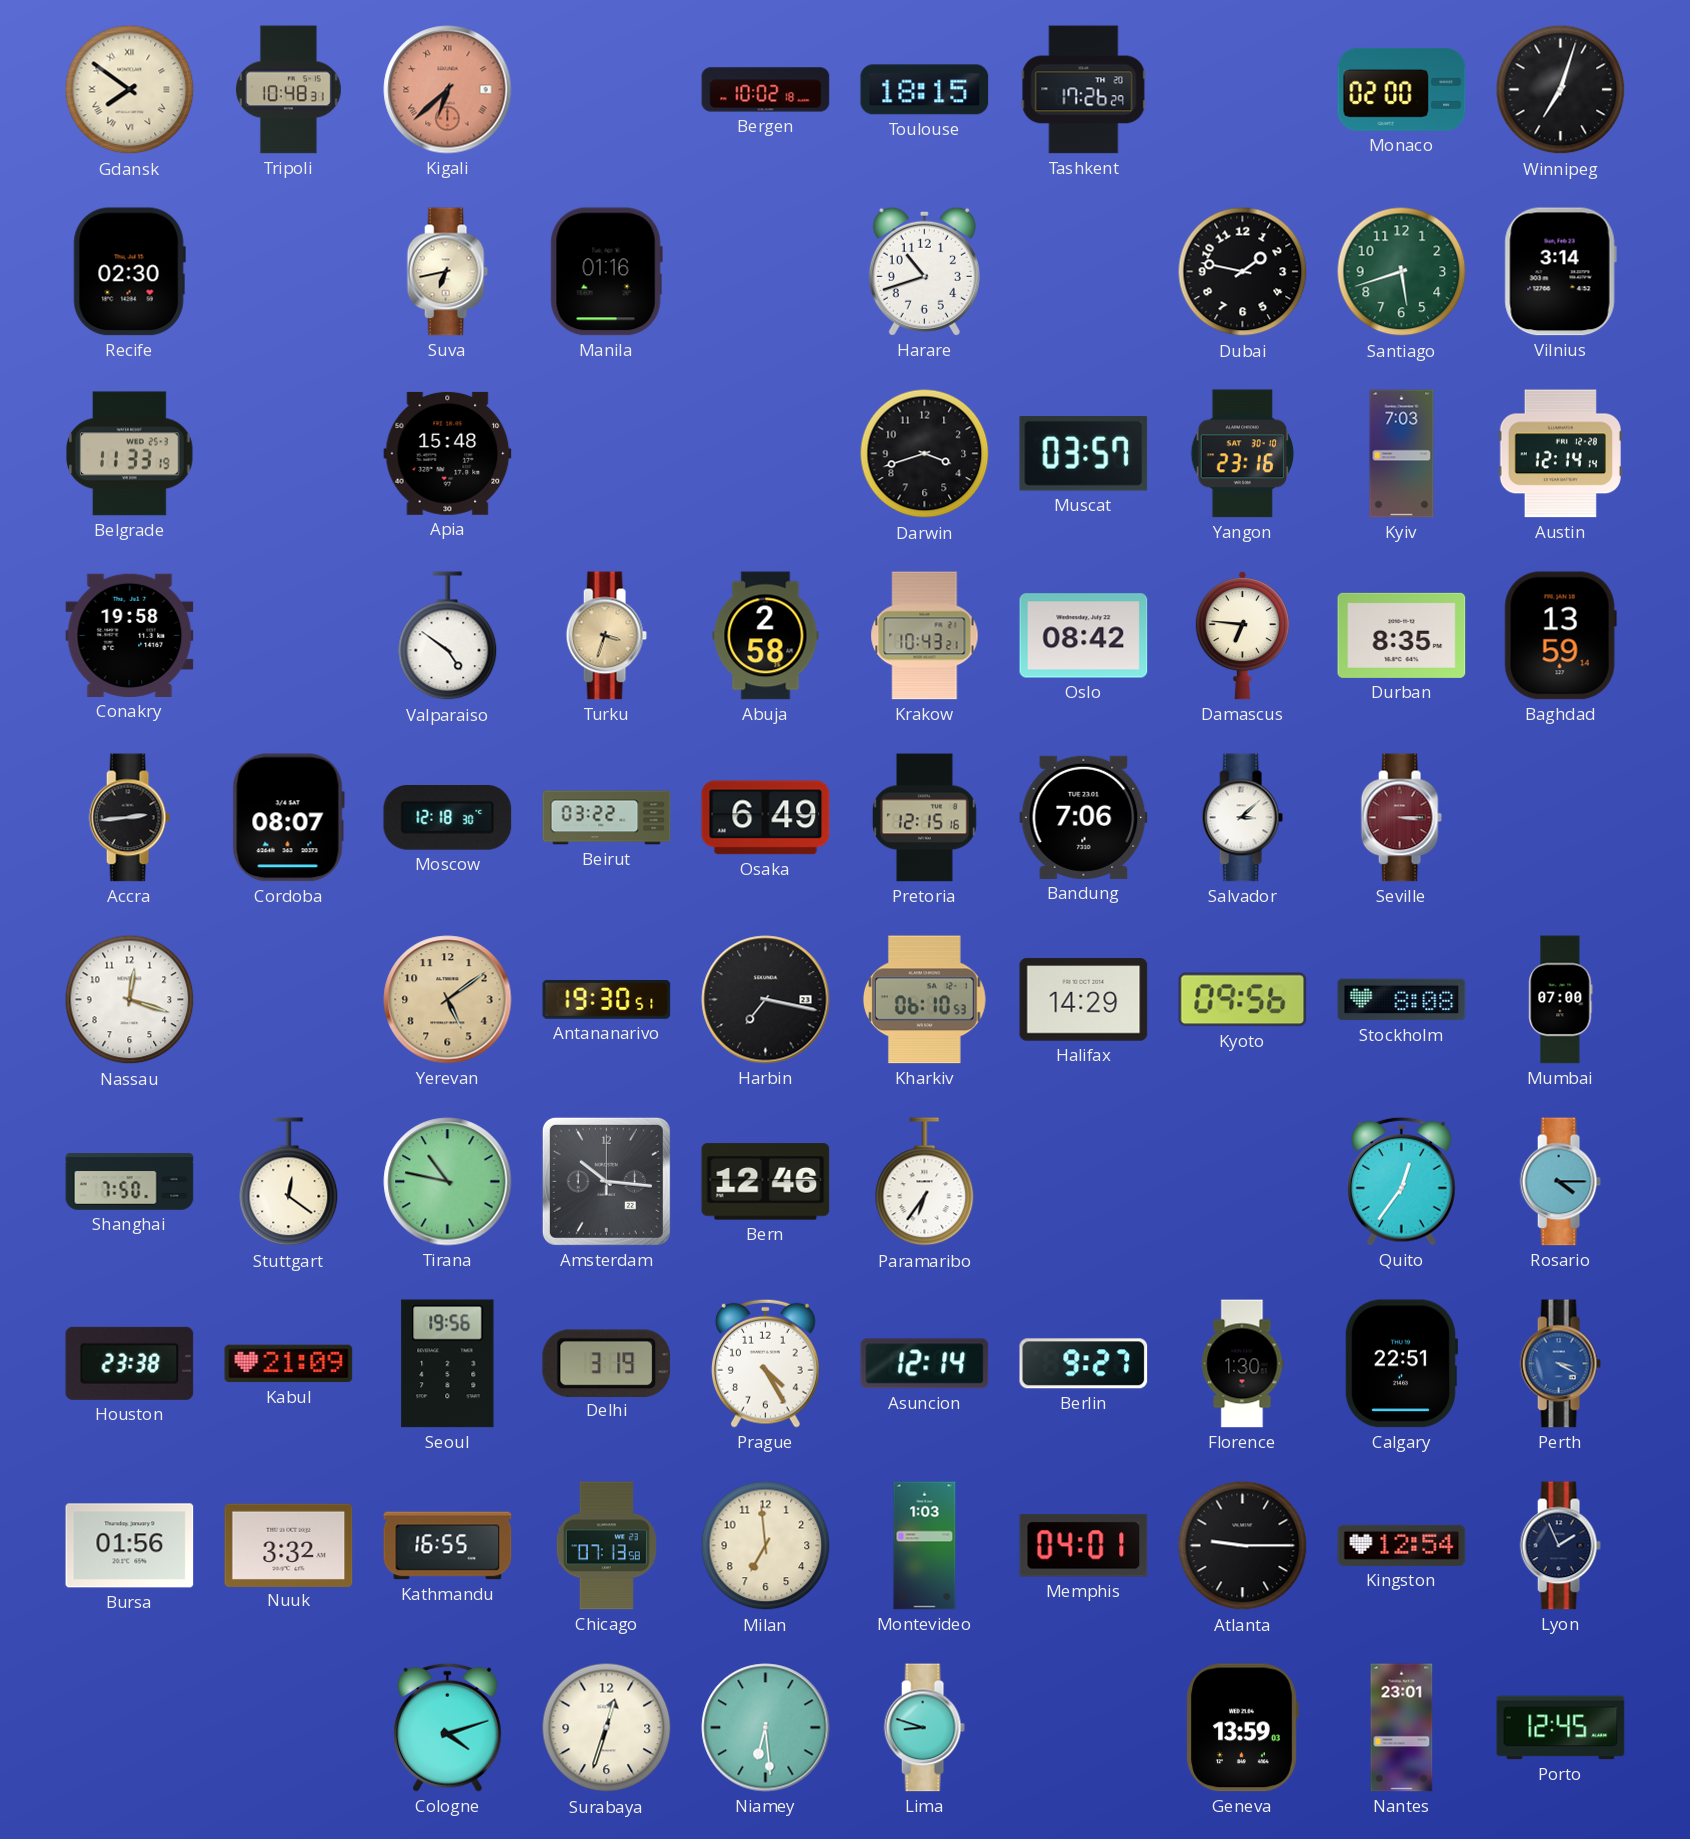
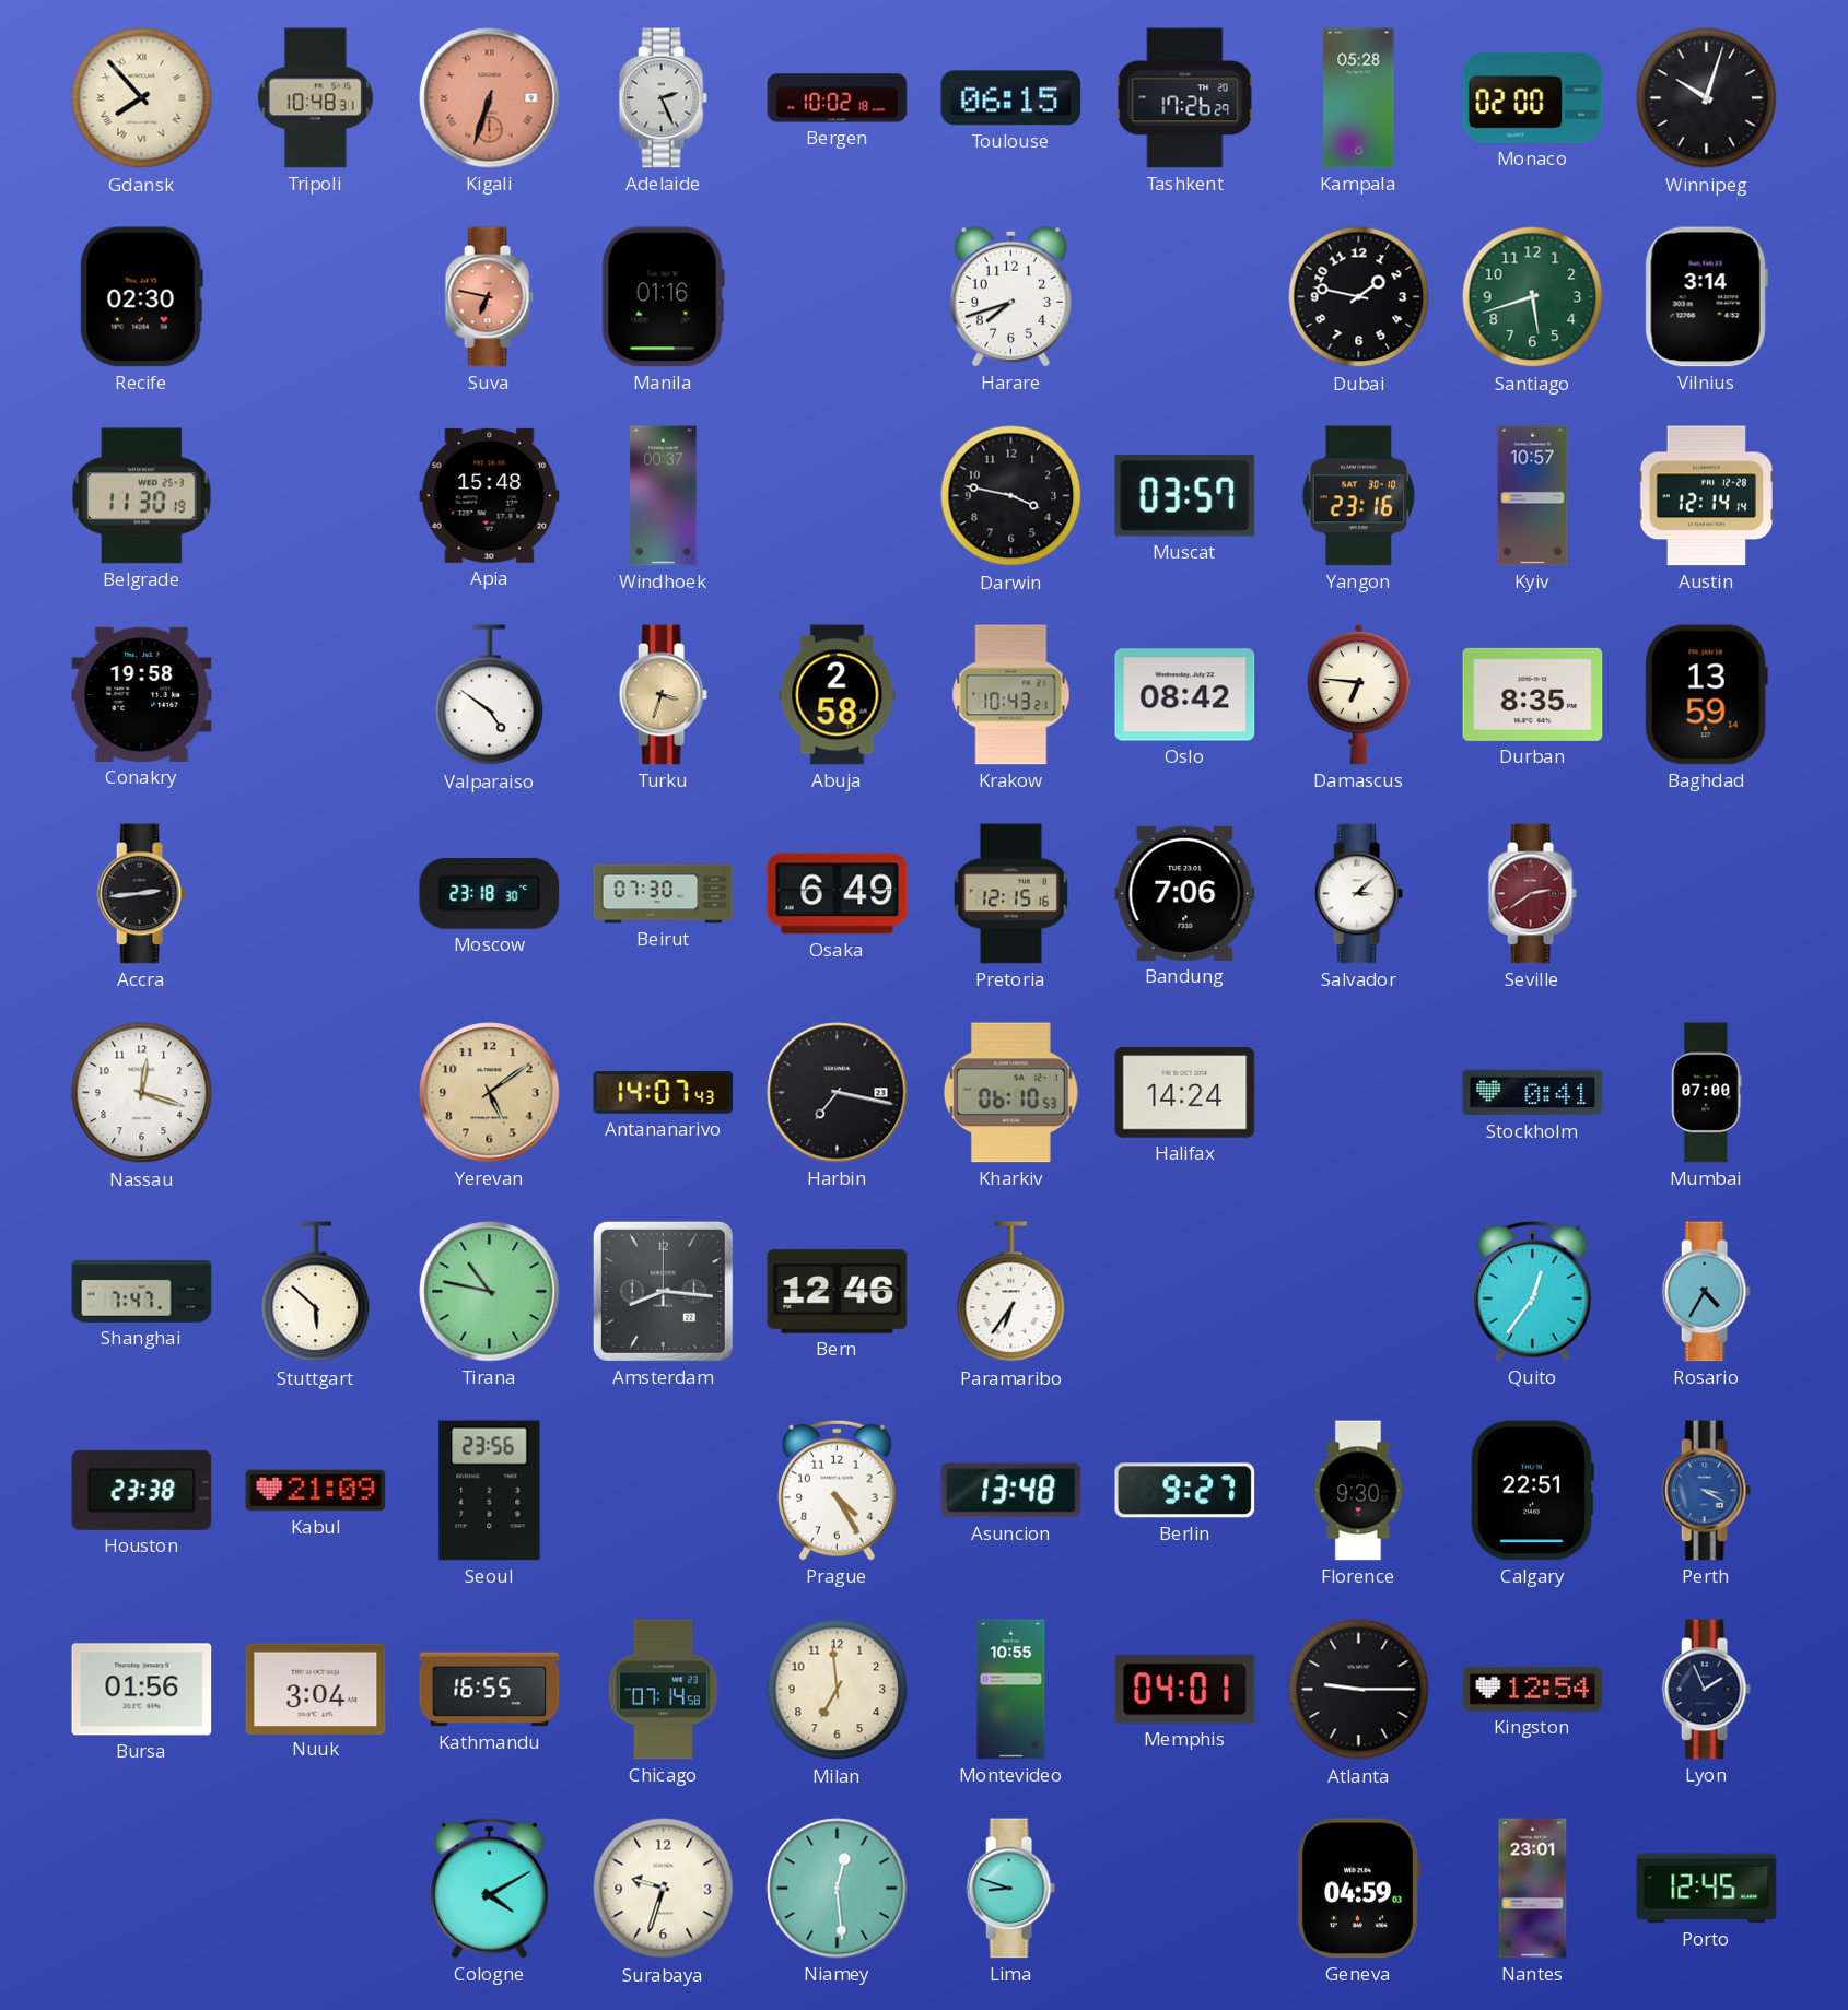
Gdansk: 7:51 -> 7:53
Kigali: 6:38 -> 6:33
Adelaide: none -> 2:26
Toulouse: 18:15 -> 06:15
Kampala: none -> 05:28
Winnipeg: 7:03 -> 10:03
Suva: 6:43 -> 6:47
Suva dial: cream -> salmon
Harare: 10:42 -> 7:42
Belgrade: 11:33 -> 11:30
Windhoek: none -> 00:37
Darwin: 3:42 -> 3:47
Kyiv: 7:03 -> 10:57
Cordoba: 08:07 -> none
Moscow: 12:18 -> 23:18
Beirut: 03:22 -> 07:30
Seville: 3:15 -> 2:39
Antananarivo: 19:30 -> 14:07
Halifax: 14:29 -> 14:24
Kyoto: 09:56 -> none
Stockholm: 8:08 -> 0:41
Shanghai: 7:50 -> 7:47
Stuttgart: 12:21 -> 5:52
Amsterdam: 10:16 -> 8:16
Rosario: 4:15 -> 4:35
Seoul: 19:56 -> 23:56
Delhi: 3:19 -> none
Asuncion: 12:14 -> 13:48
Florence: 1:30 -> 9:30
Nuuk: 3:32 -> 3:04
Chicago: 07:13 -> 07:14
Montevideo: 1:03 -> 10:55
Cologne: 4:12 -> 4:10
Surabaya: 12:33 -> 9:33
Niamey: 6:29 -> 12:29
Geneva: 13:59 -> 04:59
